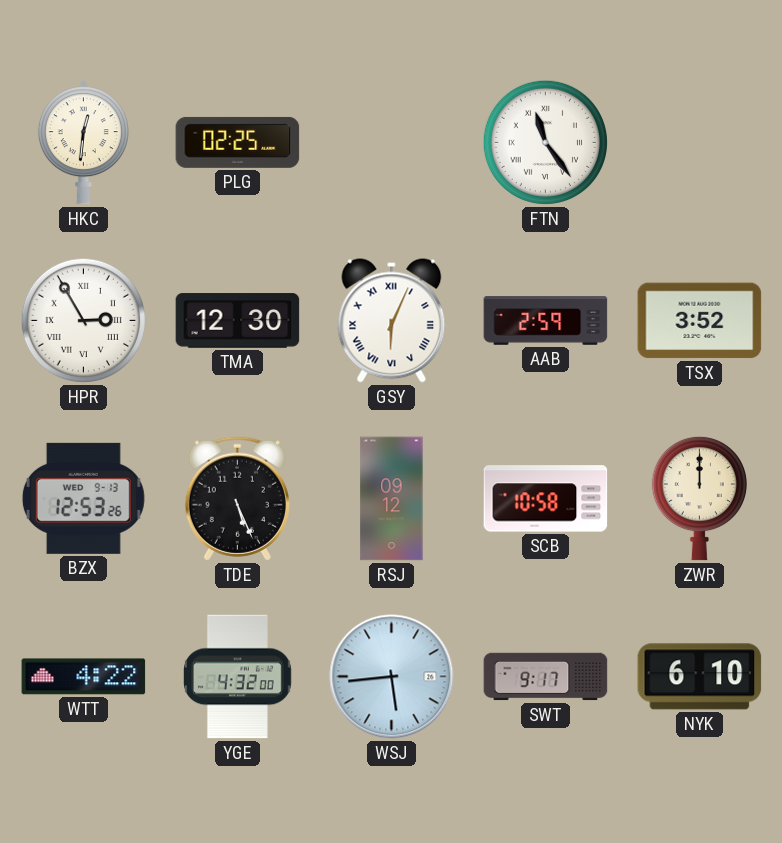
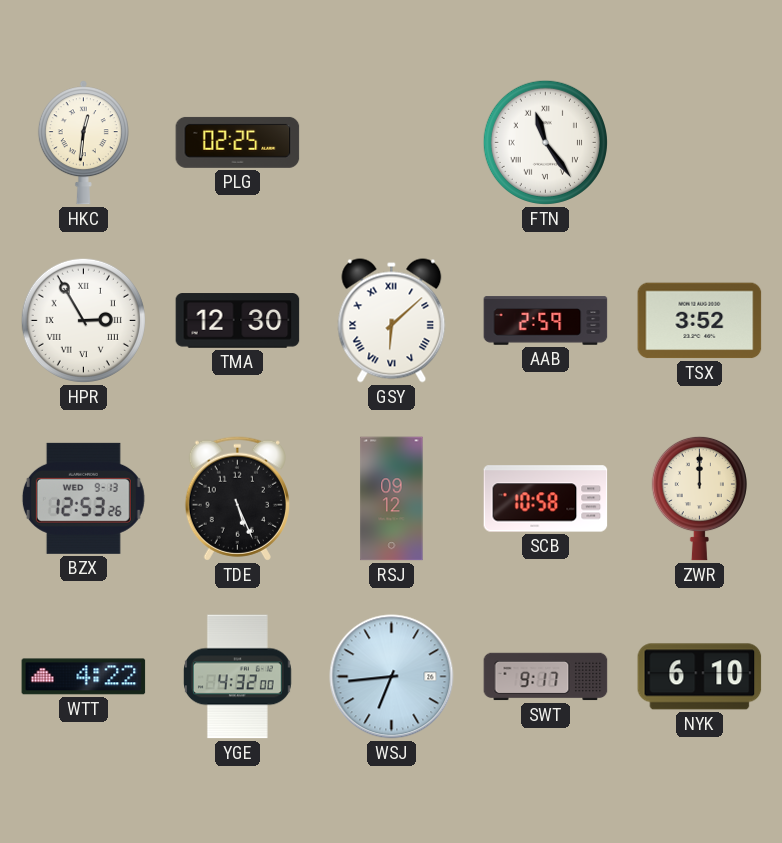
GSY: 6:04 -> 6:08
WSJ: 5:44 -> 6:44
